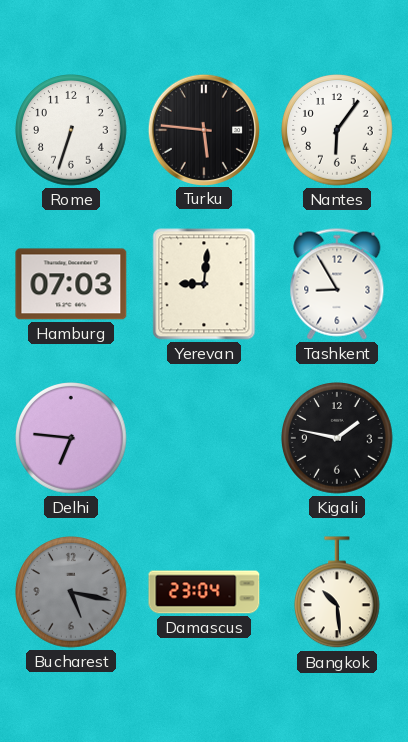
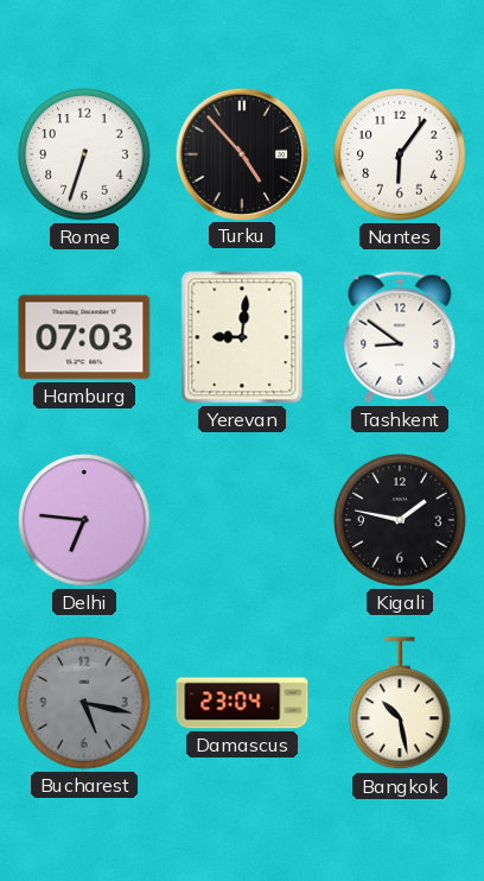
Turku: 5:46 -> 4:53
Tashkent: 8:55 -> 8:51
Bangkok: 10:29 -> 10:28
